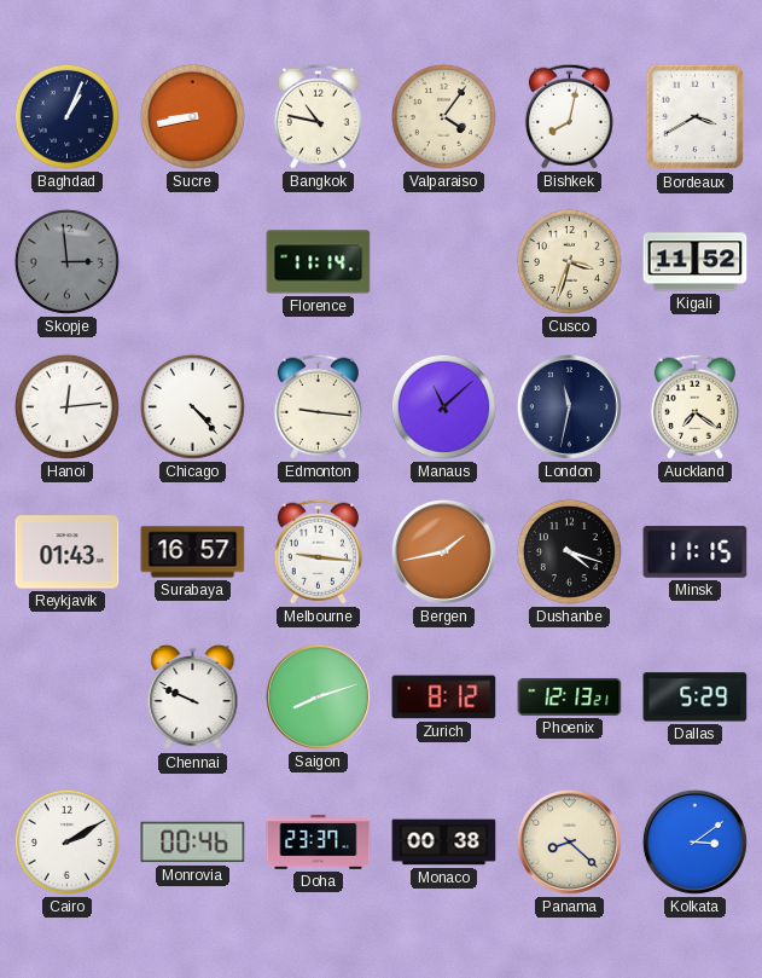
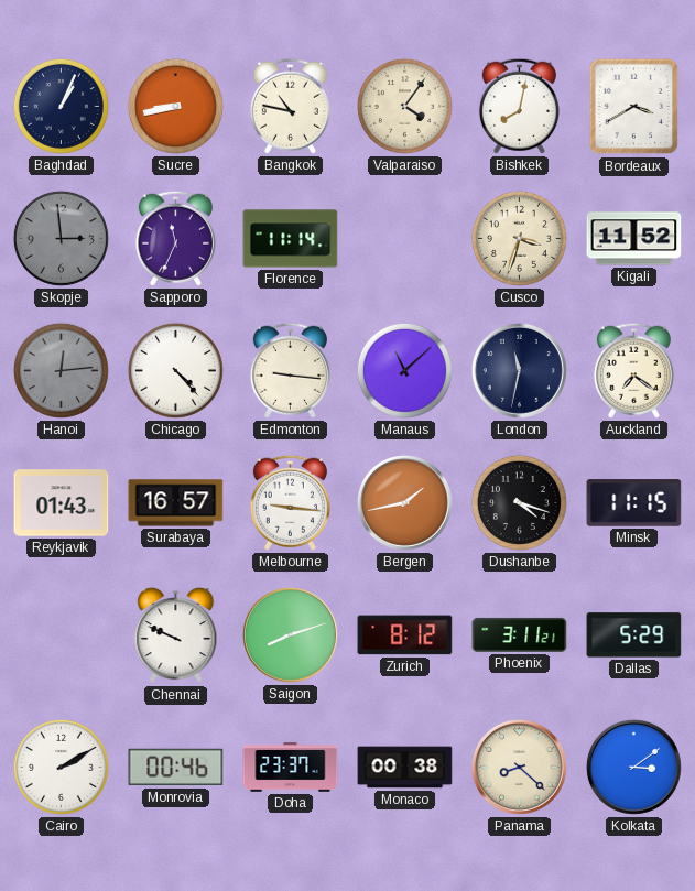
Sapporo: none -> 11:34
Hanoi dial: white -> grey
Phoenix: 12:13 -> 3:11
